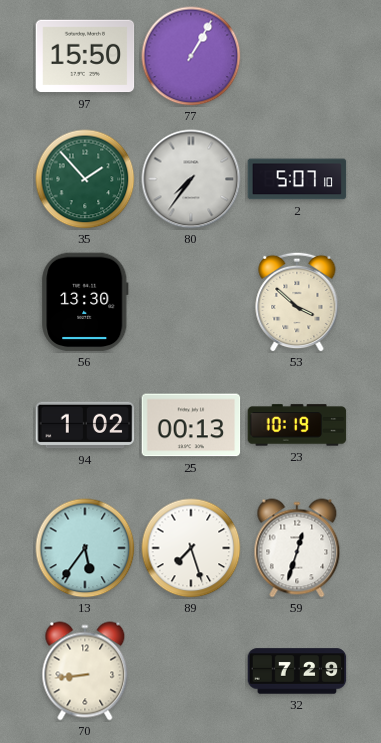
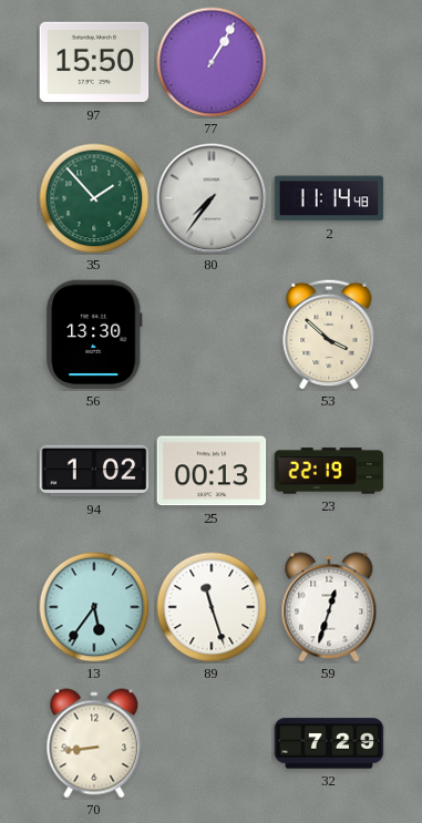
2: 5:07 -> 11:14
23: 10:19 -> 22:19
89: 7:27 -> 11:27
